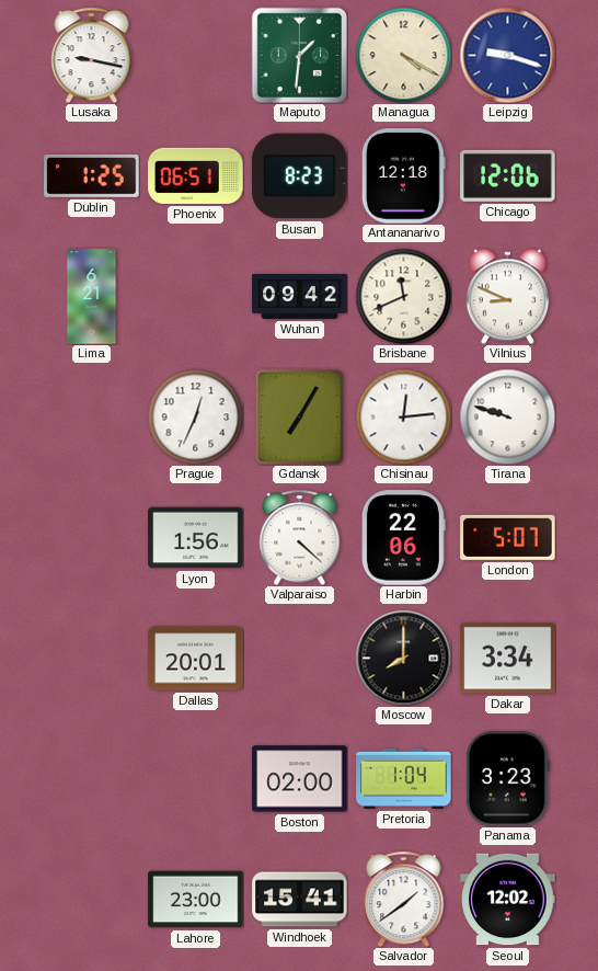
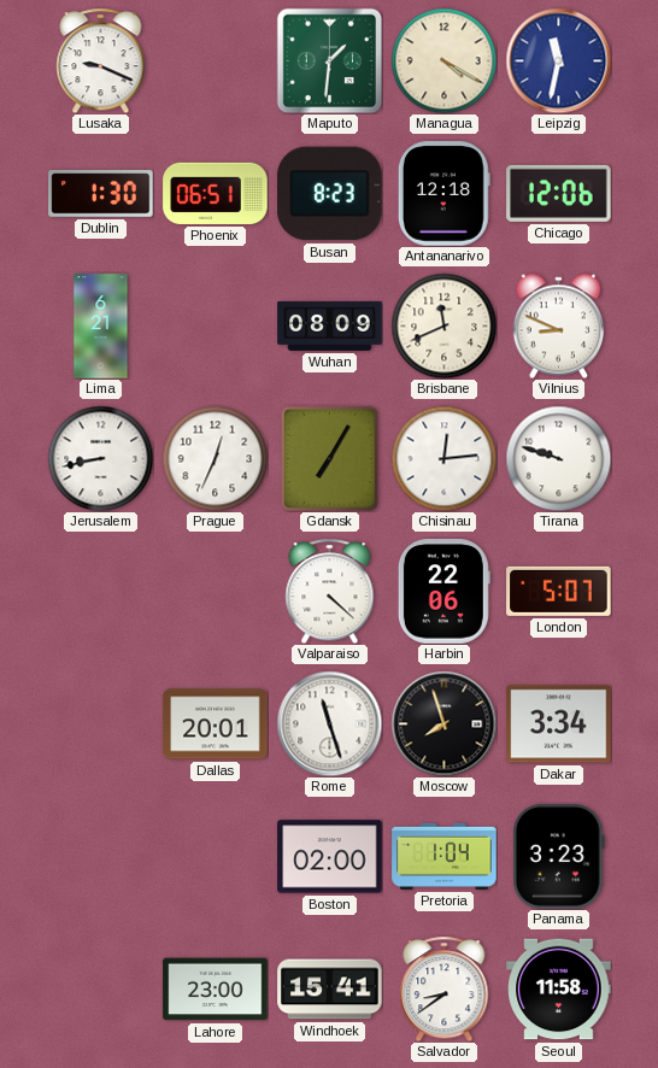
Lusaka: 9:17 -> 9:19
Leipzig: 9:18 -> 11:32
Dublin: 1:25 -> 1:30
Wuhan: 09:42 -> 08:09
Jerusalem: none -> 8:43
Lyon: 1:56 -> none
Rome: none -> 11:27
Moscow: 8:00 -> 7:57
Salvador: 1:39 -> 8:39
Seoul: 12:02 -> 11:58
